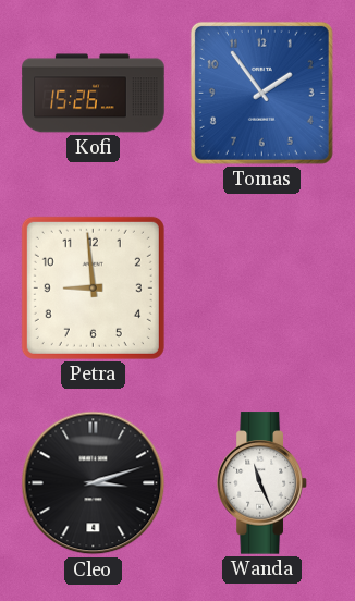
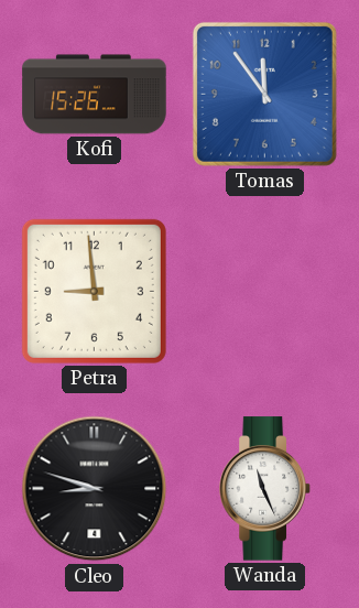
Tomas: 1:54 -> 11:54
Cleo: 3:12 -> 8:48
